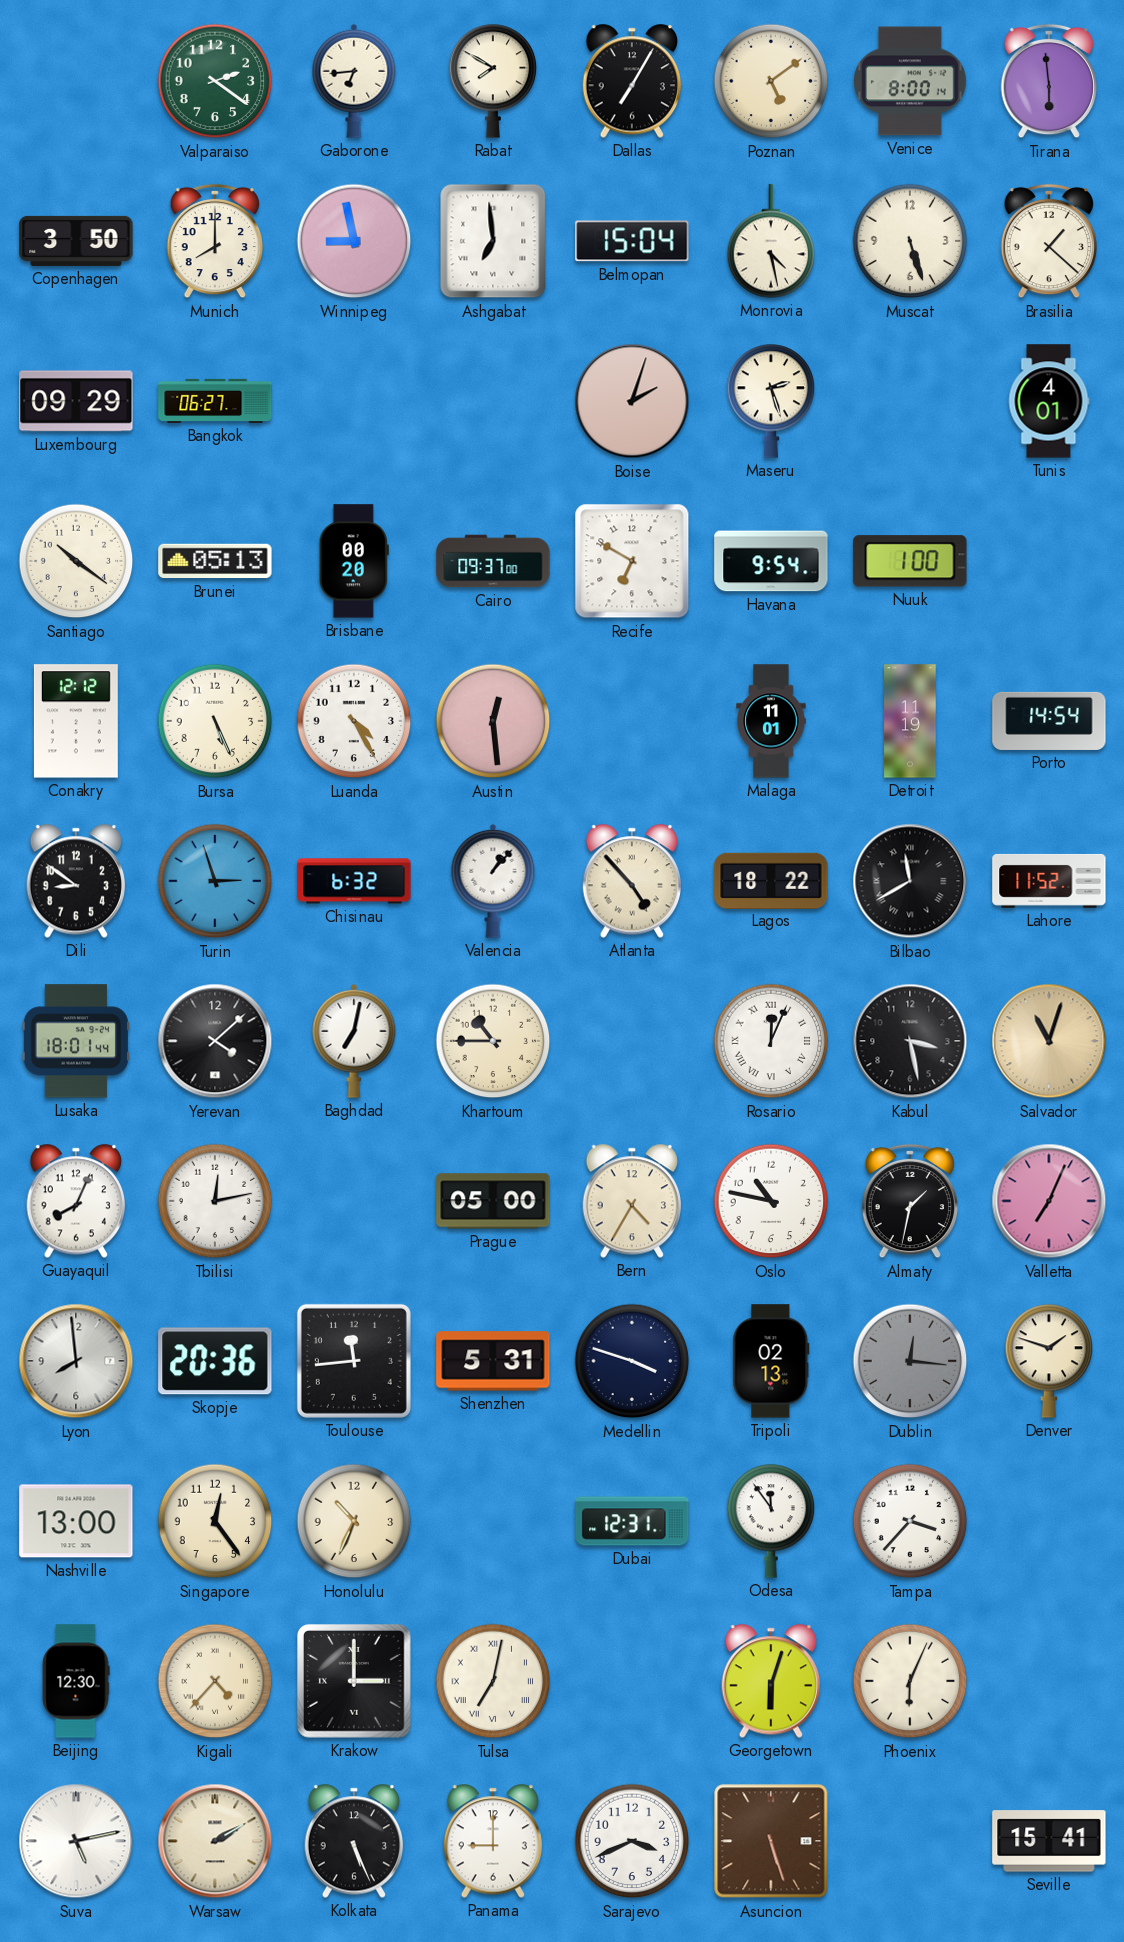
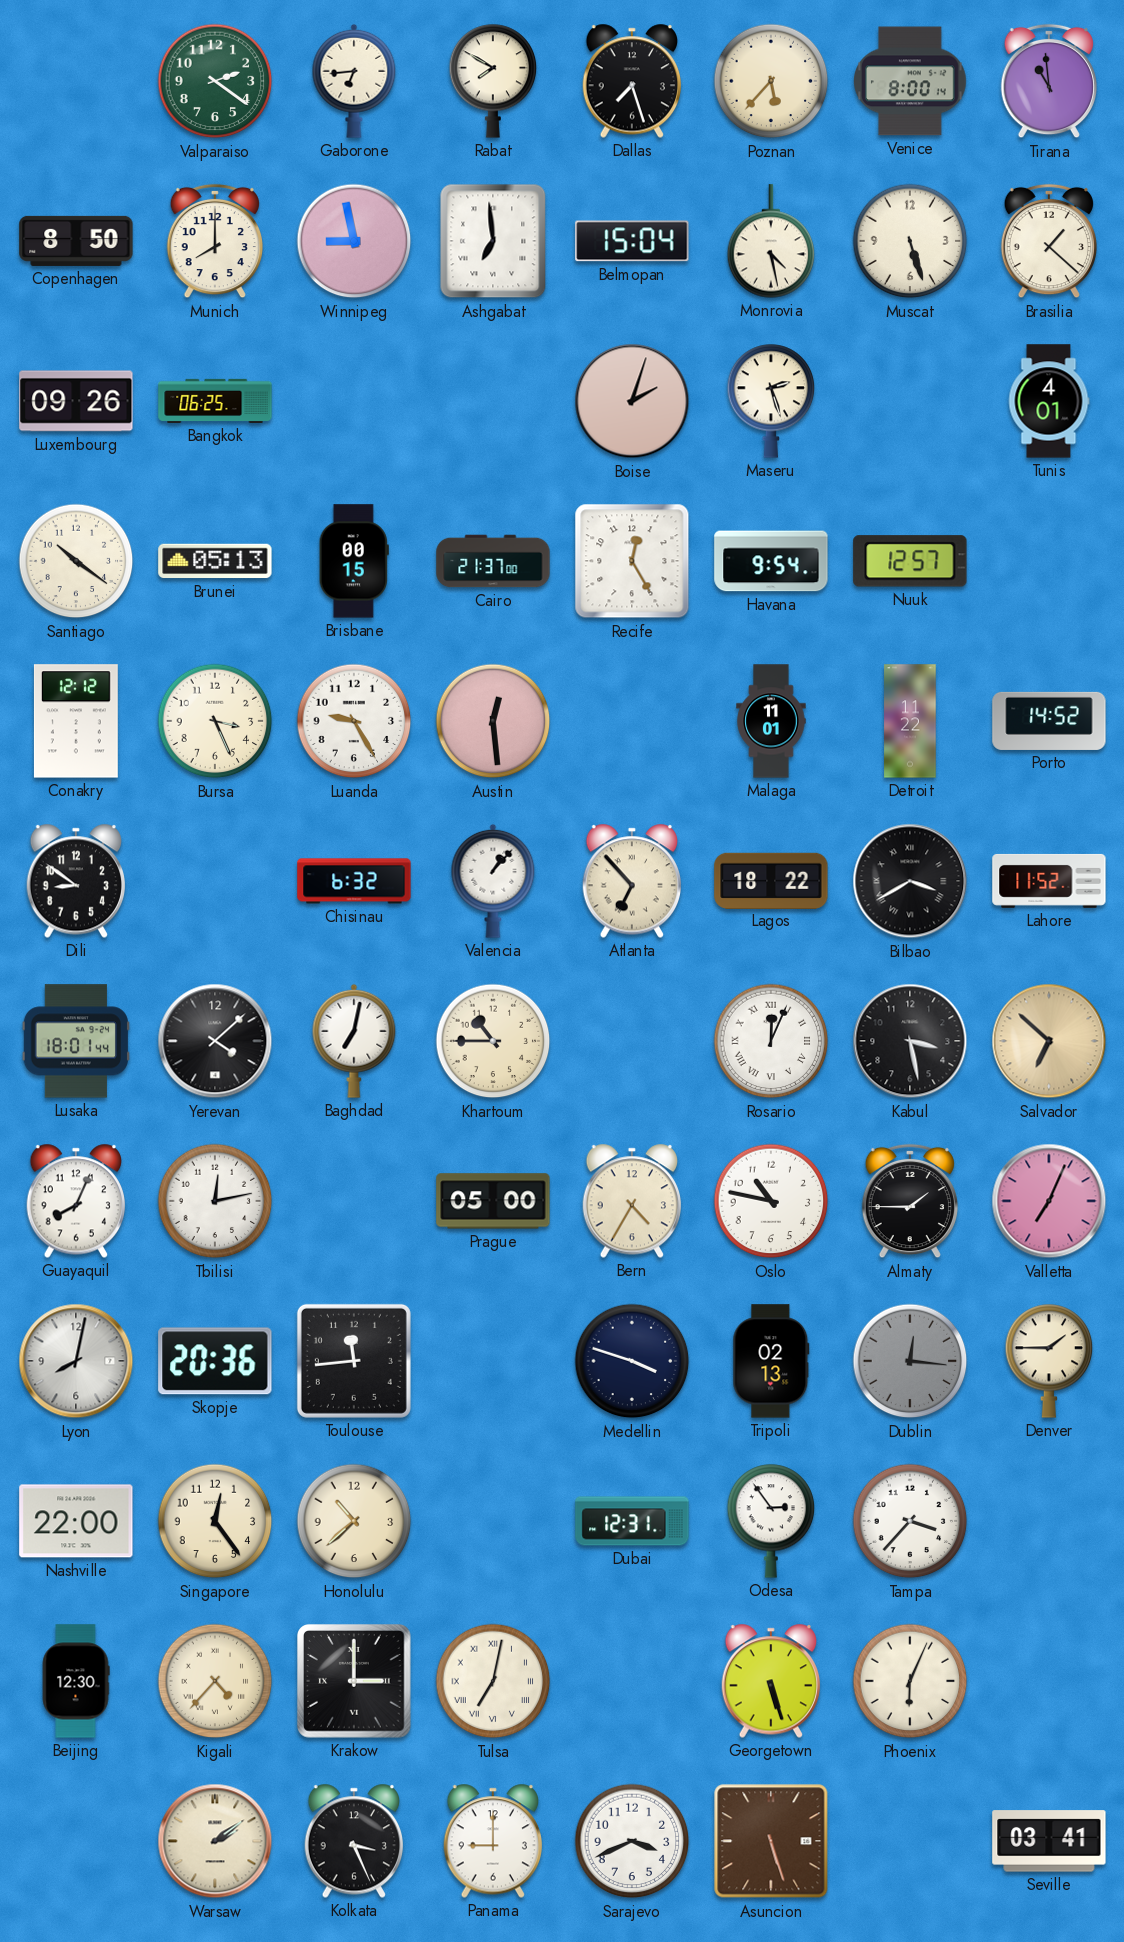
Dallas: 7:05 -> 7:27
Poznan: 5:09 -> 5:37
Tirana: 5:59 -> 10:59
Copenhagen: 3:50 -> 8:50
Luxembourg: 09:29 -> 09:26
Bangkok: 06:27 -> 06:25
Brisbane: 00:20 -> 00:15
Cairo: 09:37 -> 21:37
Recife: 6:50 -> 12:25
Nuuk: 1:00 -> 12:57
Bursa: 5:26 -> 3:26
Luanda: 4:25 -> 9:25
Detroit: 11:19 -> 11:22
Porto: 14:54 -> 14:52
Turin: 2:57 -> none
Atlanta: 4:53 -> 6:53
Bilbao: 11:40 -> 3:40
Salvador: 11:03 -> 6:52
Almaty: 1:32 -> 1:45
Lyon: 7:59 -> 8:02
Shenzhen: 5:31 -> none
Denver: 1:48 -> 1:45
Nashville: 13:00 -> 22:00
Honolulu: 10:34 -> 10:38
Odesa: 11:54 -> 2:54
Georgetown: 6:03 -> 5:27
Suva: 5:13 -> none
Warsaw: 2:10 -> 2:09
Kolkata: 5:26 -> 3:26
Seville: 15:41 -> 03:41
